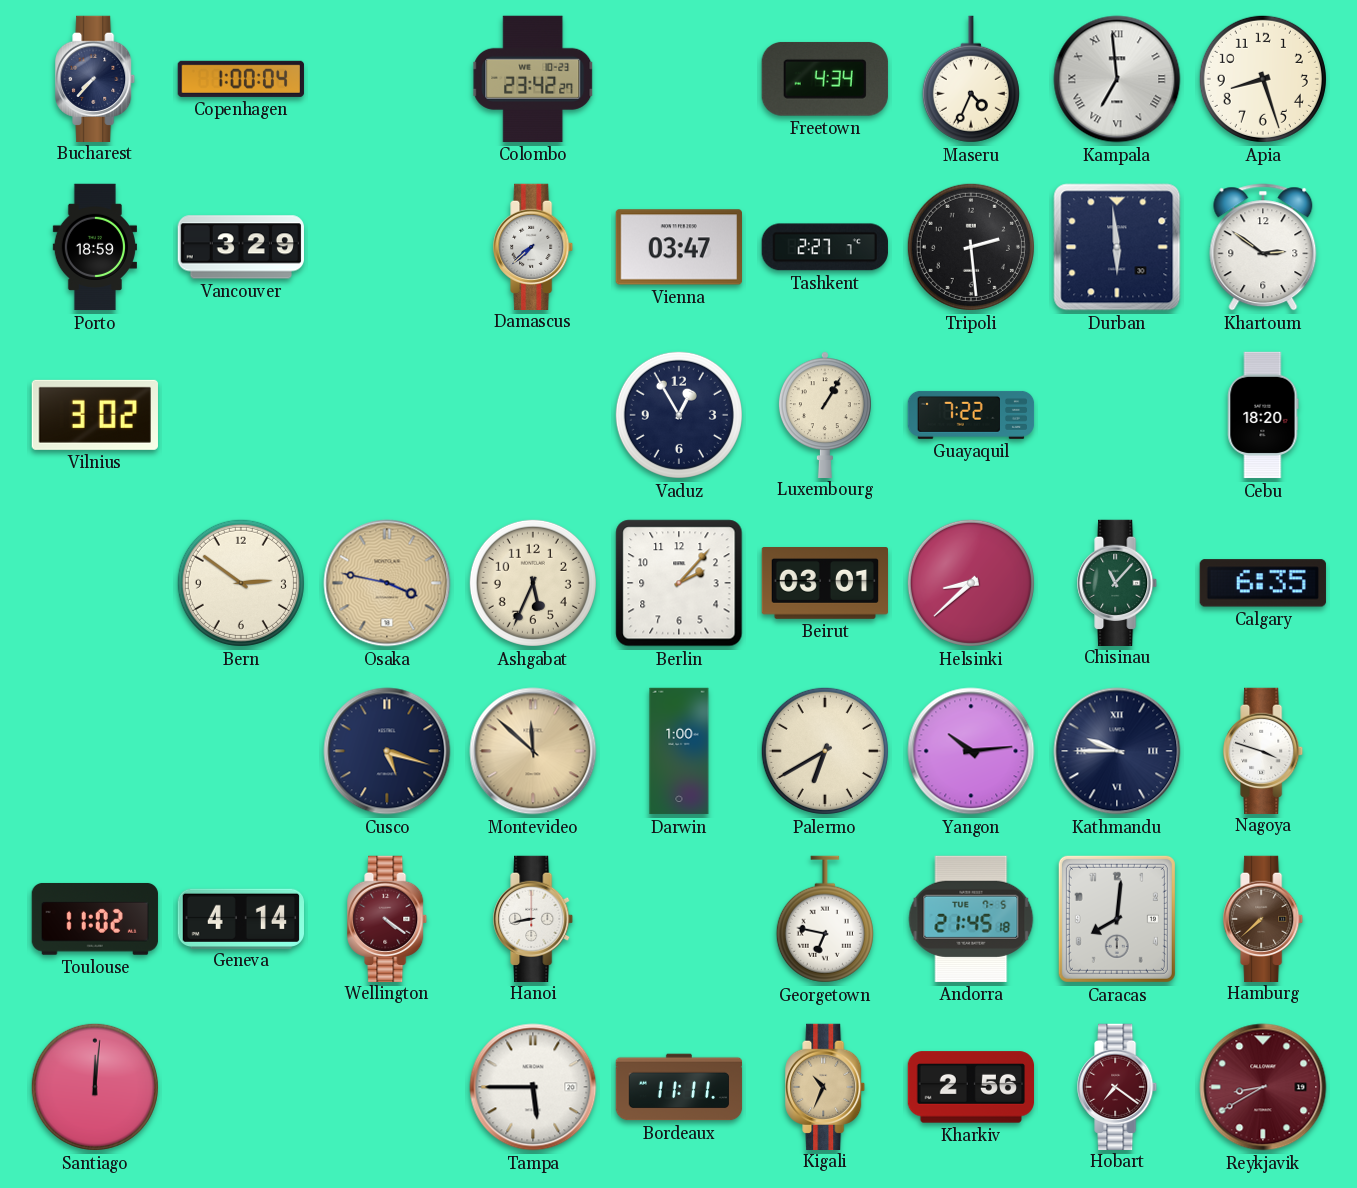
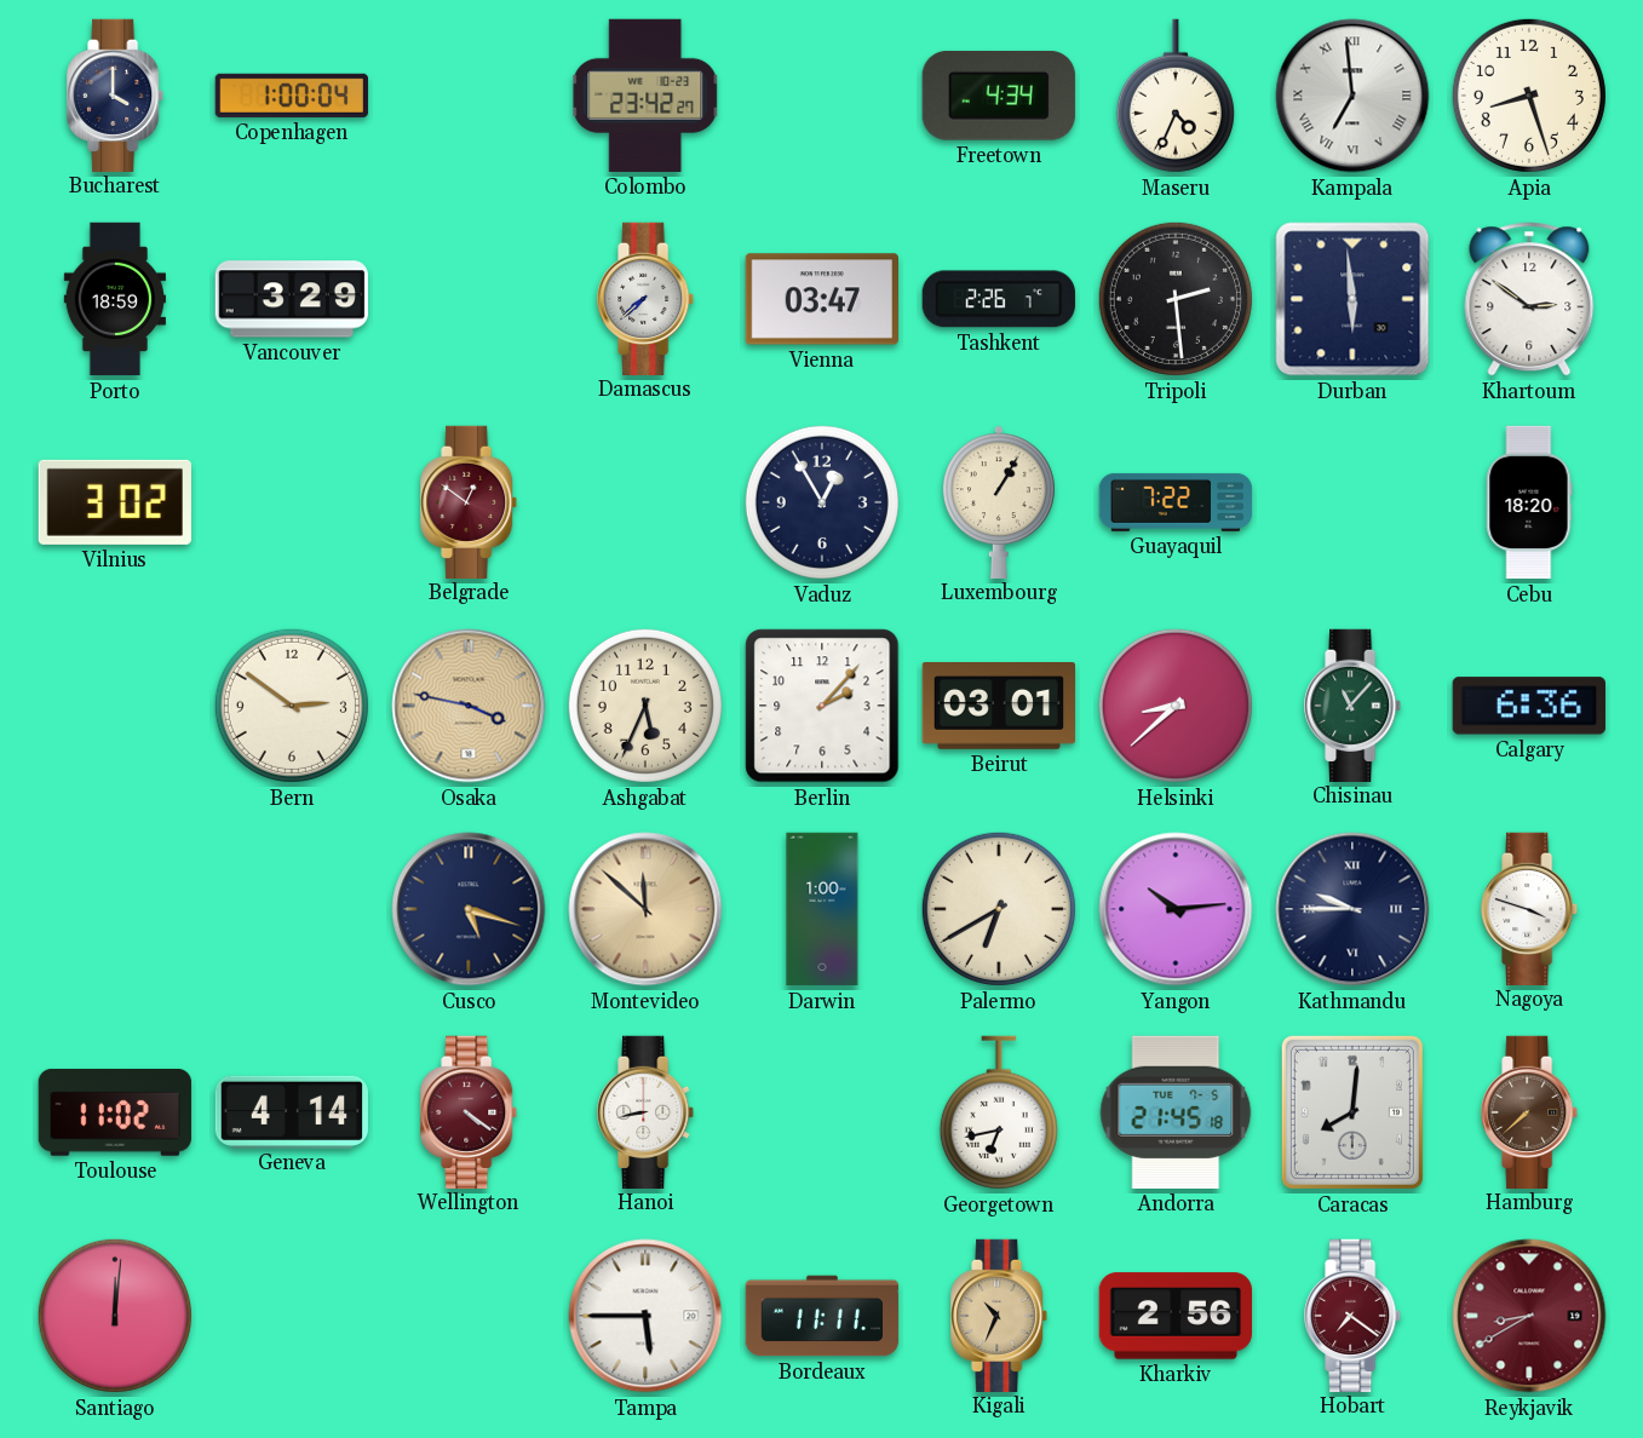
Bucharest: 7:37 -> 4:00
Tashkent: 2:27 -> 2:26
Belgrade: none -> 12:51
Calgary: 6:35 -> 6:36
Georgetown: 6:47 -> 6:43
